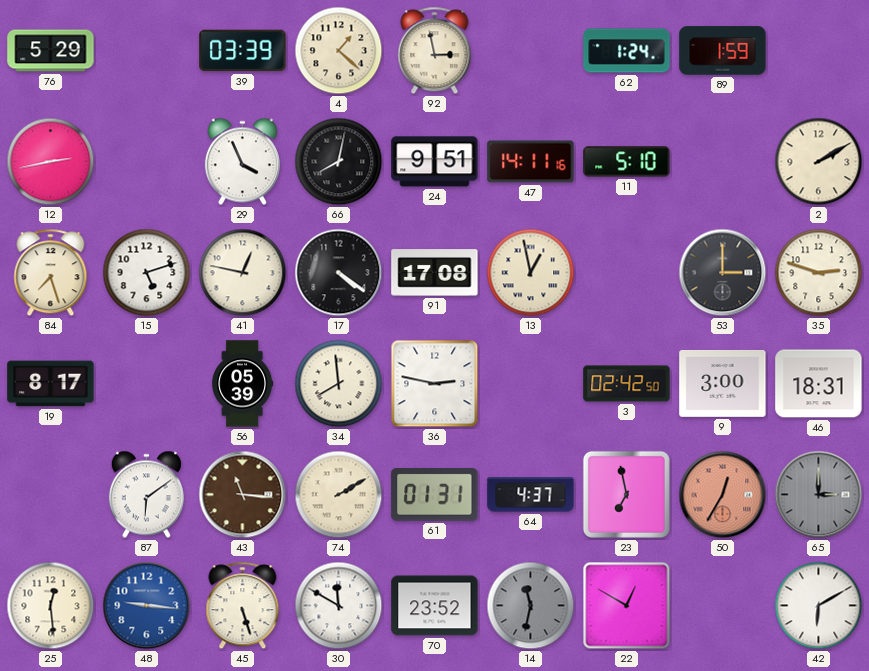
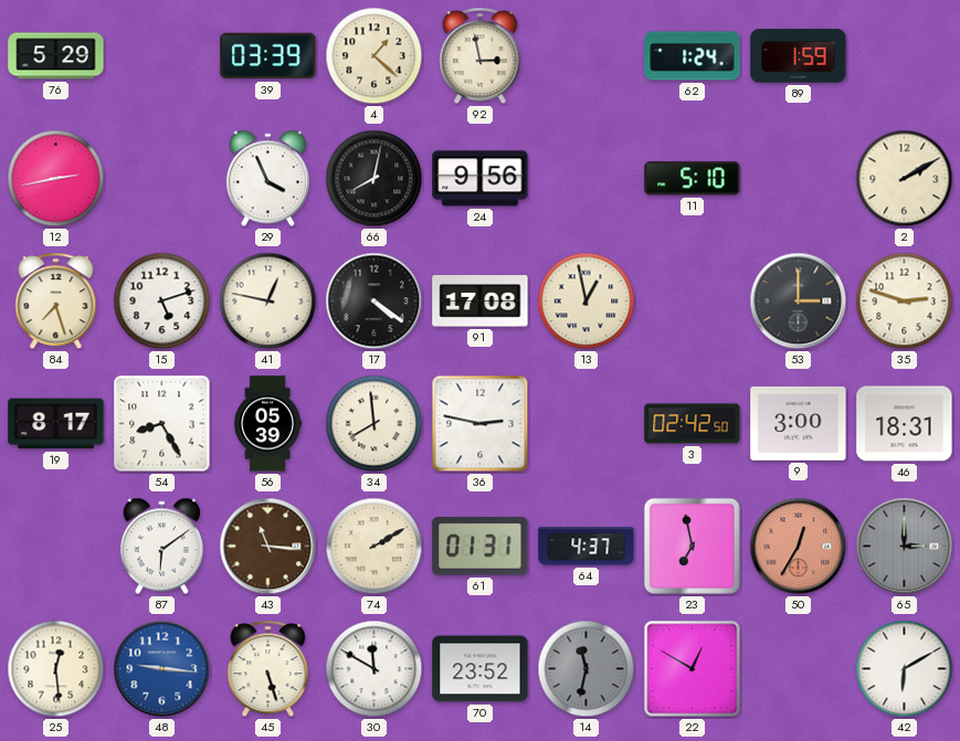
24: 9:51 -> 9:56
47: 14:11 -> none
54: none -> 8:25
